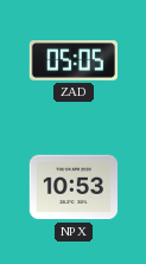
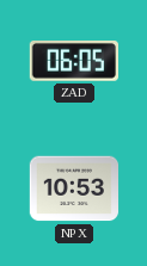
ZAD: 05:05 -> 06:05
